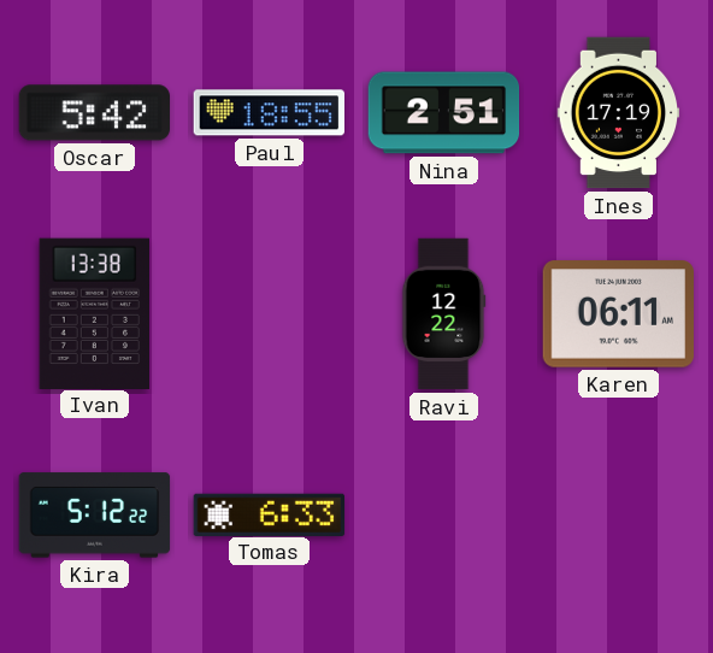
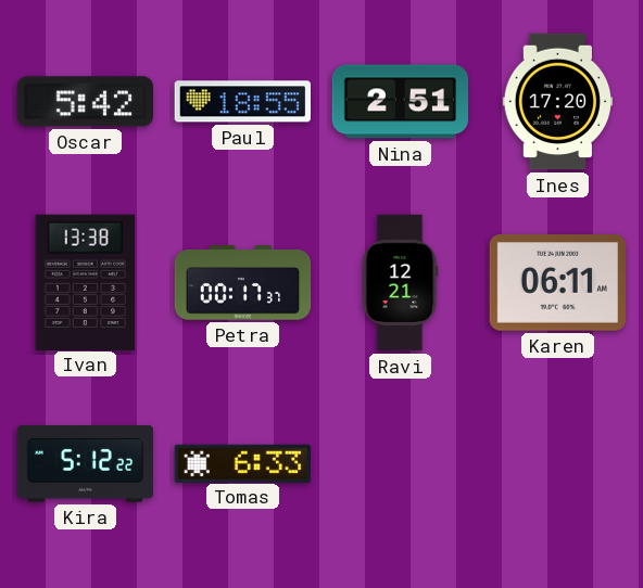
Ines: 17:19 -> 17:20
Petra: none -> 00:17
Ravi: 12:22 -> 12:21
